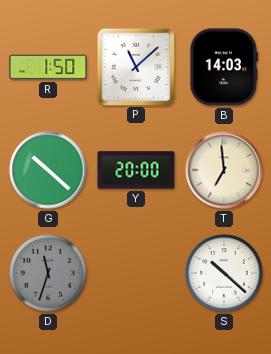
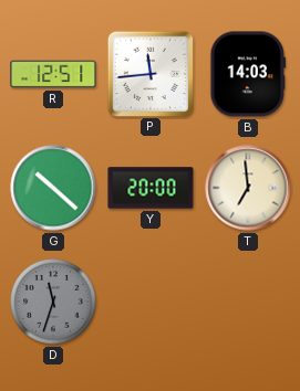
R: 1:50 -> 12:51
P: 11:08 -> 11:44
S: 10:22 -> none
